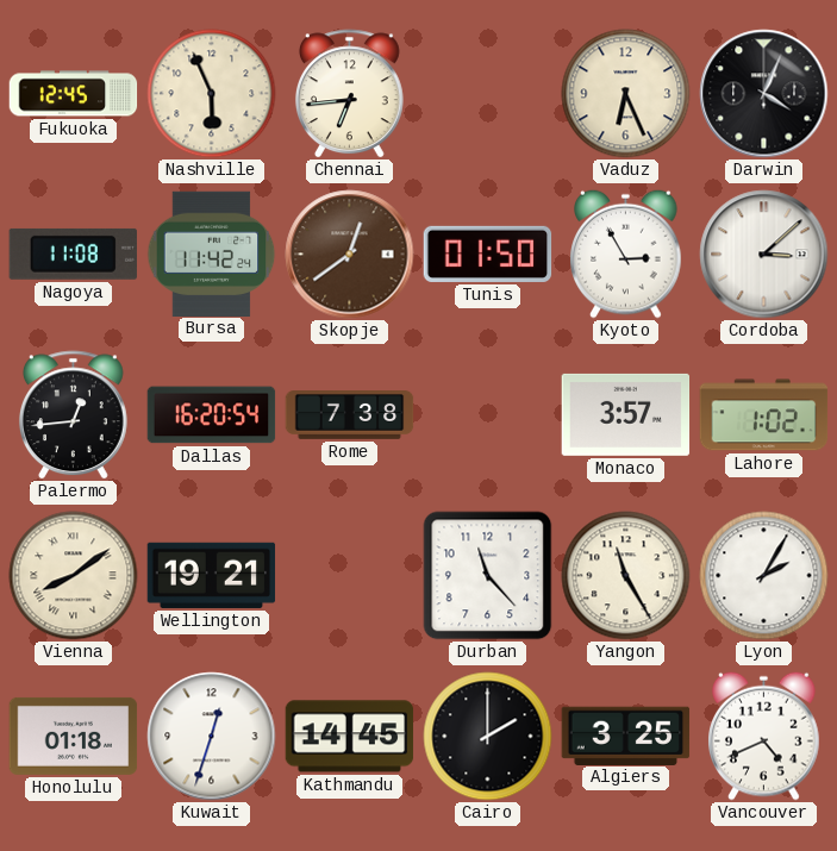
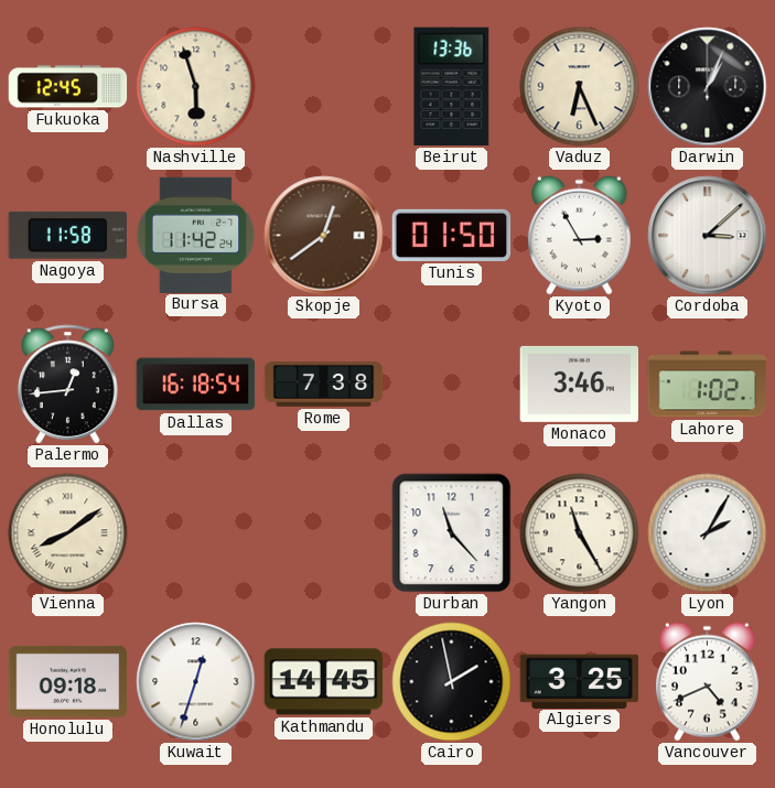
Nashville: 5:56 -> 5:57
Chennai: 6:44 -> none
Beirut: none -> 13:36
Darwin: 4:04 -> 1:04
Nagoya: 11:08 -> 11:58
Dallas: 16:20 -> 16:18
Monaco: 3:57 -> 3:46
Wellington: 19:21 -> none
Honolulu: 01:18 -> 09:18
Cairo: 2:00 -> 1:58
